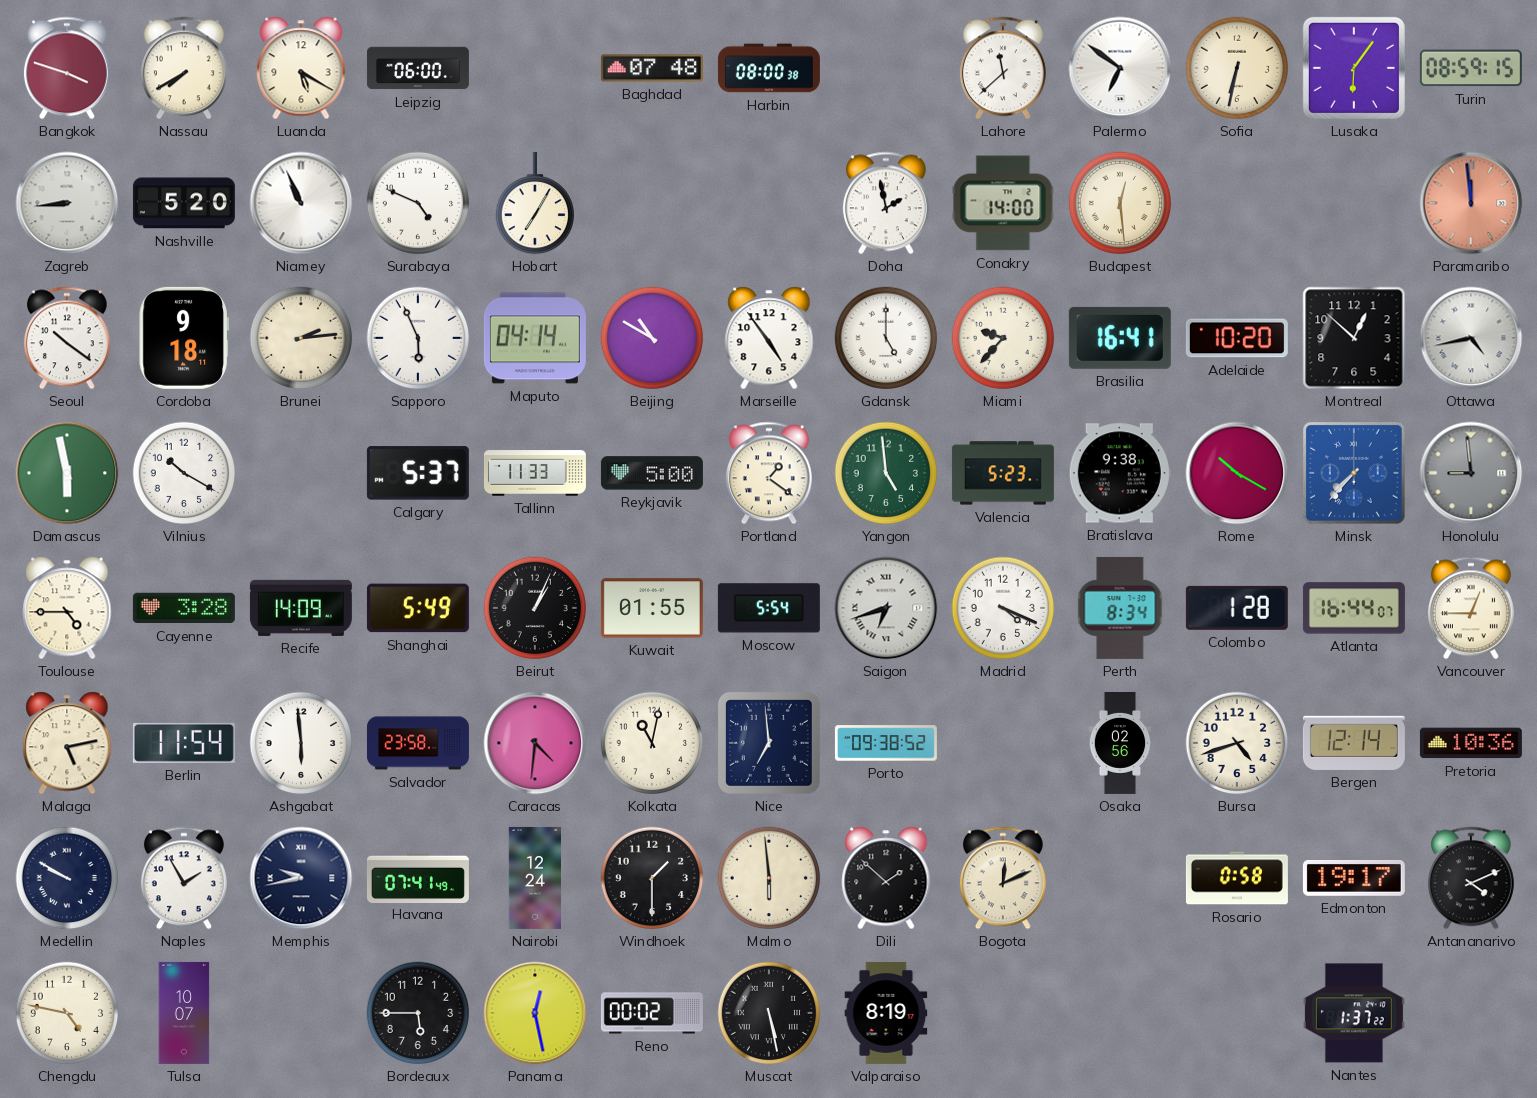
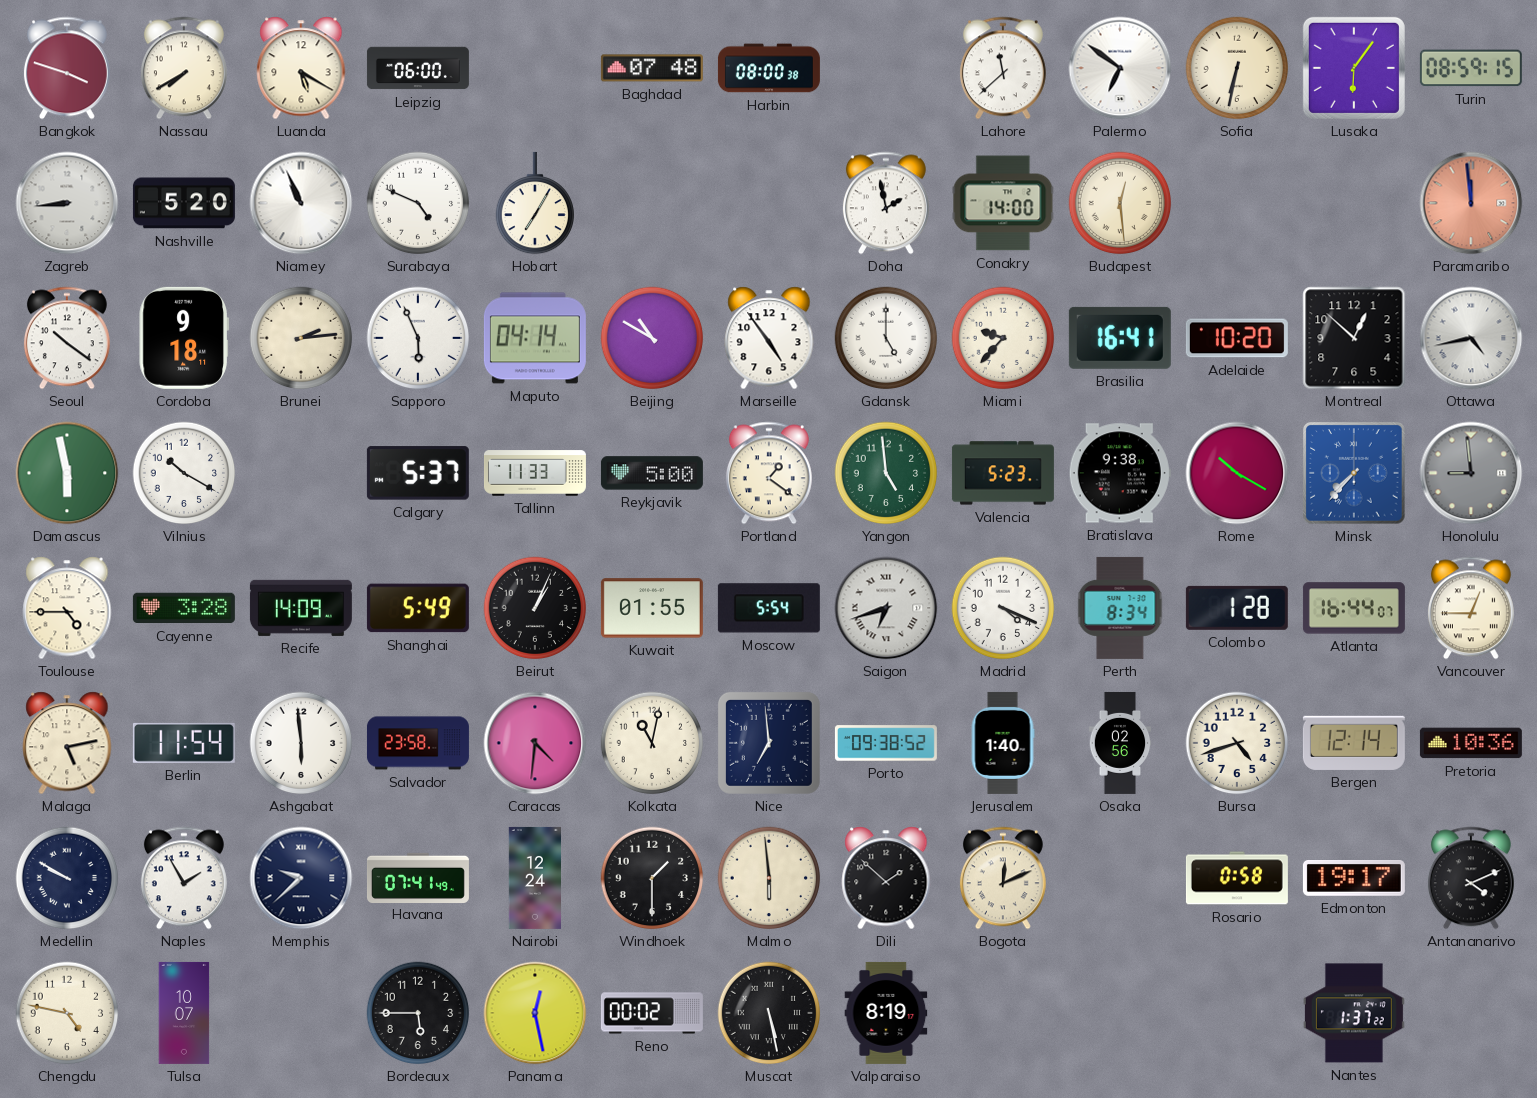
Jerusalem: none -> 1:40
Memphis: 9:43 -> 9:38
